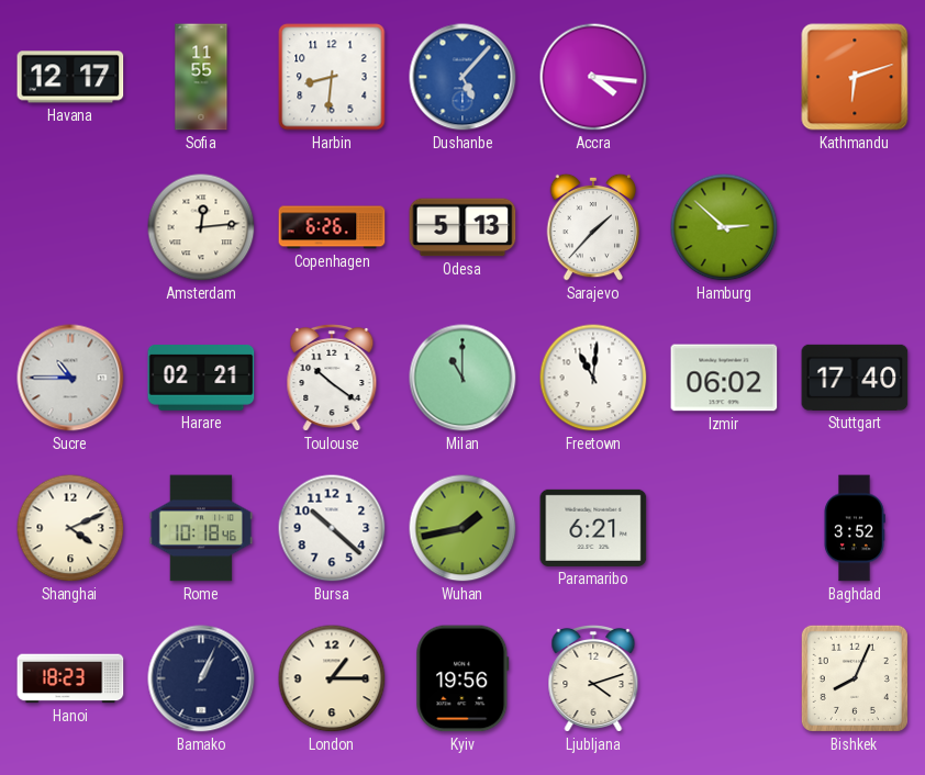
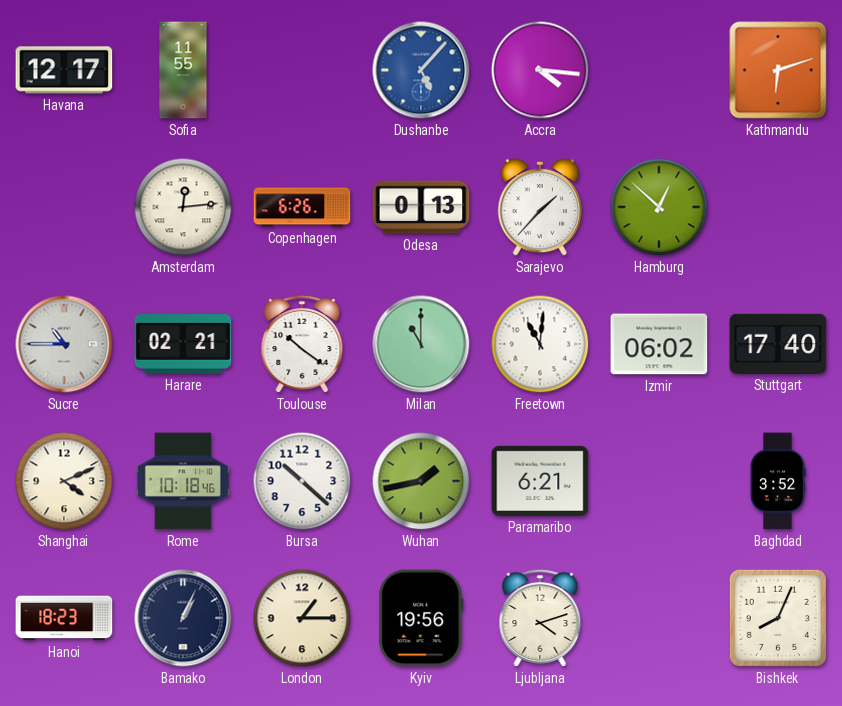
Harbin: 8:31 -> none
Odesa: 5:13 -> 0:13
Hamburg: 2:52 -> 12:52
